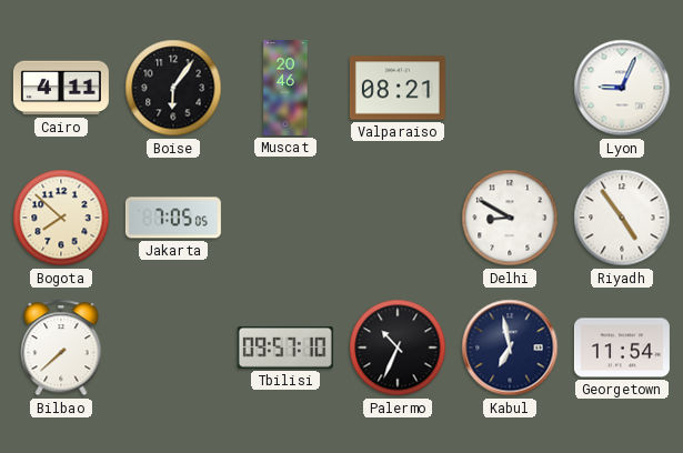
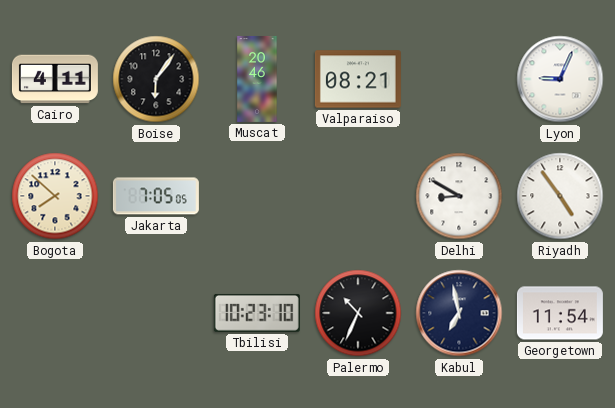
Bilbao: 7:38 -> none
Tbilisi: 09:57 -> 10:23
